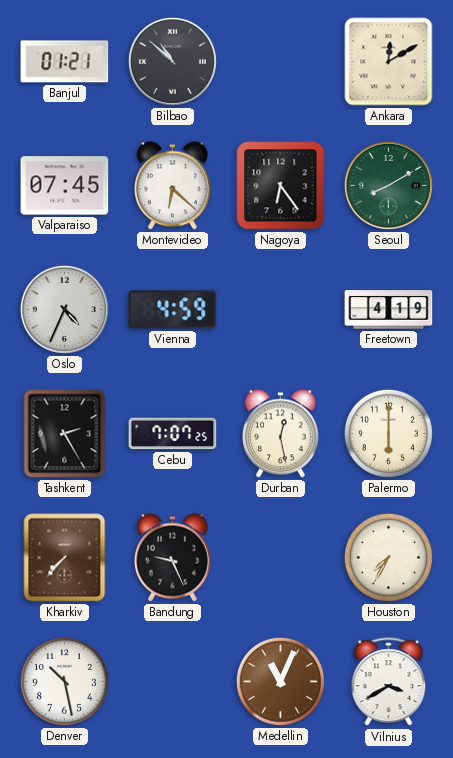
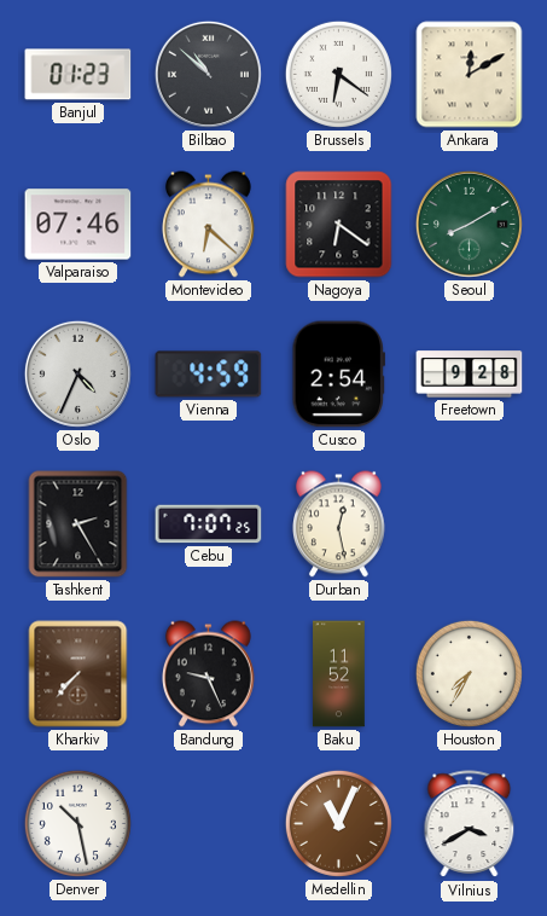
Banjul: 01:21 -> 01:23
Brussels: none -> 6:21
Valparaiso: 07:45 -> 07:46
Nagoya: 6:24 -> 6:21
Cusco: none -> 2:54
Freetown: 4:19 -> 9:28
Palermo: 6:00 -> none
Baku: none -> 11:52
